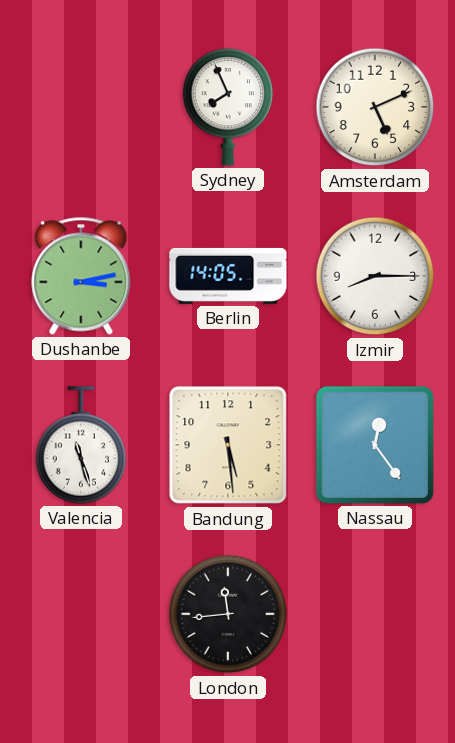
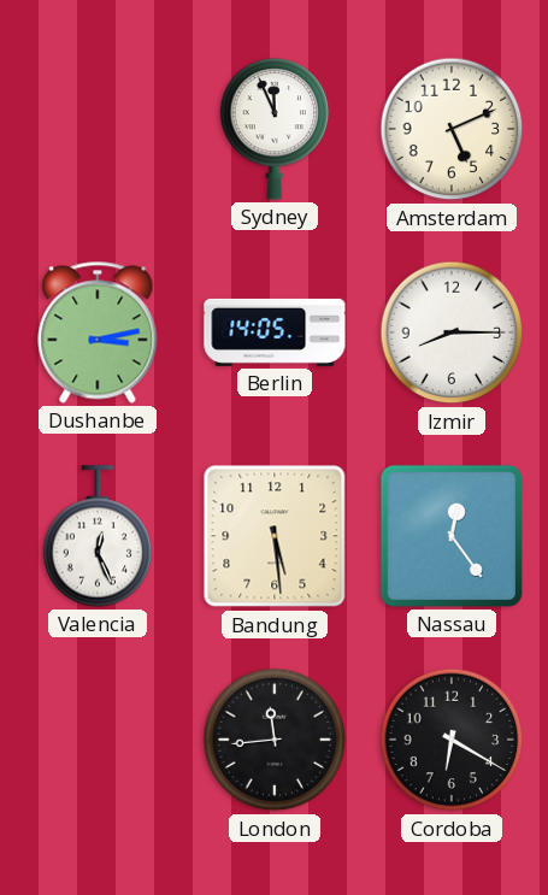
Sydney: 7:56 -> 11:56
Valencia: 11:27 -> 12:26
Cordoba: none -> 6:20
